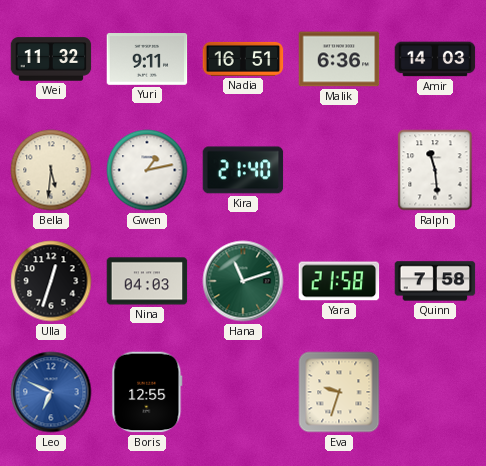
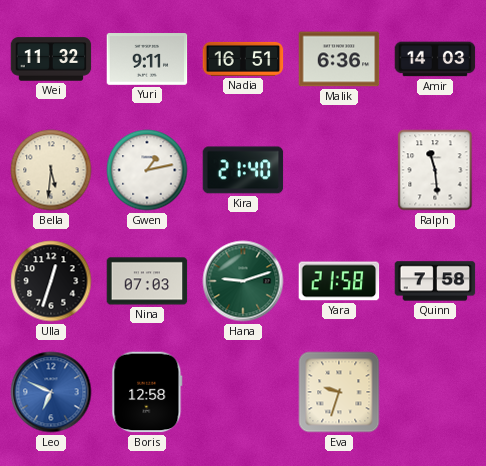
Nina: 04:03 -> 07:03
Hana: 11:12 -> 9:12
Boris: 12:55 -> 12:58
